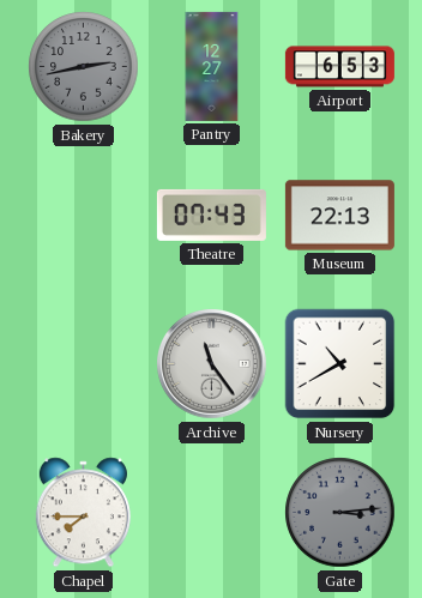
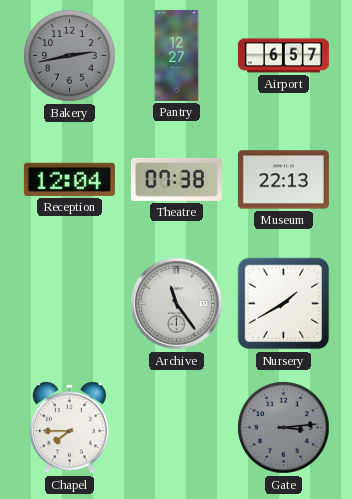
Airport: 6:53 -> 6:57
Reception: none -> 12:04
Theatre: 07:43 -> 07:38
Nursery: 10:40 -> 1:40
